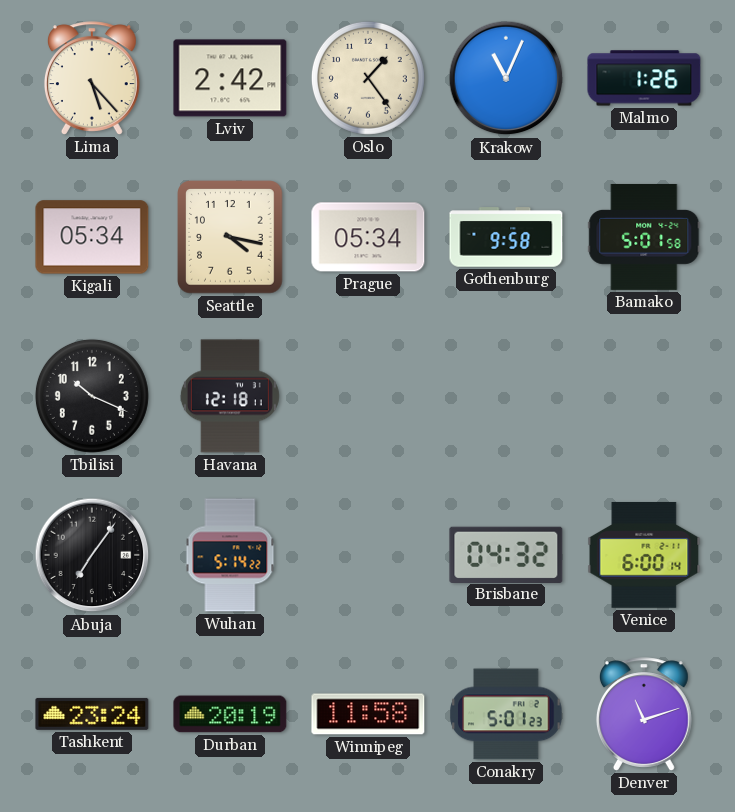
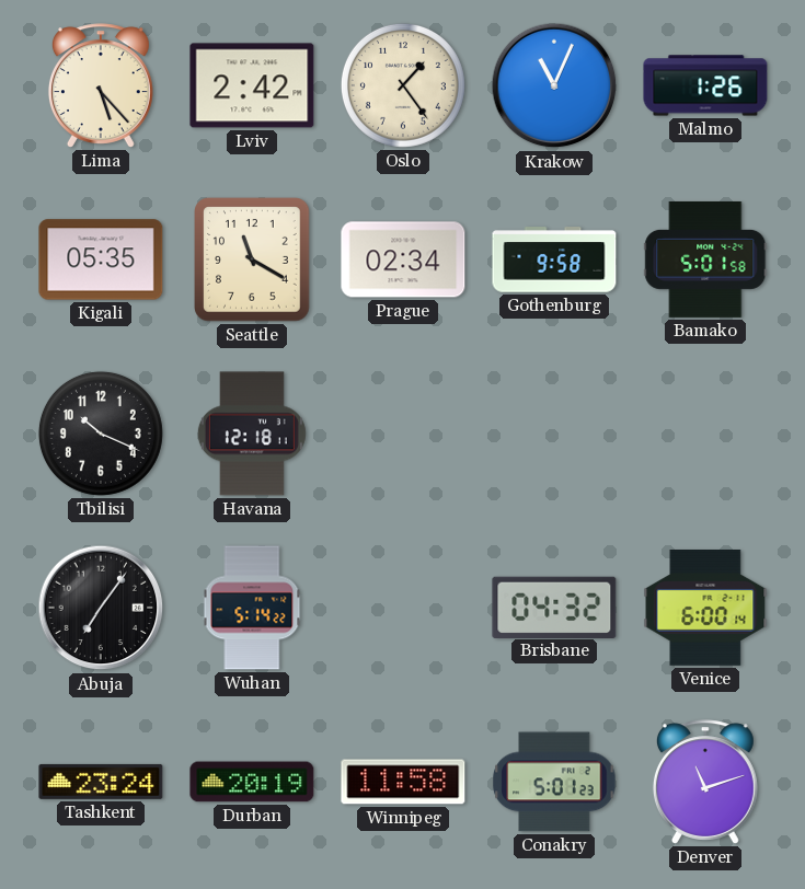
Kigali: 05:34 -> 05:35
Seattle: 4:17 -> 11:20
Prague: 05:34 -> 02:34
